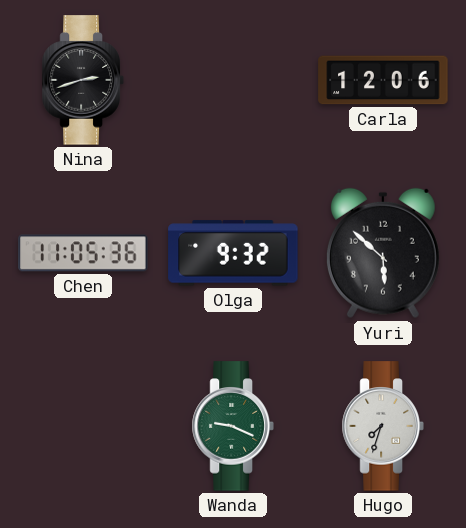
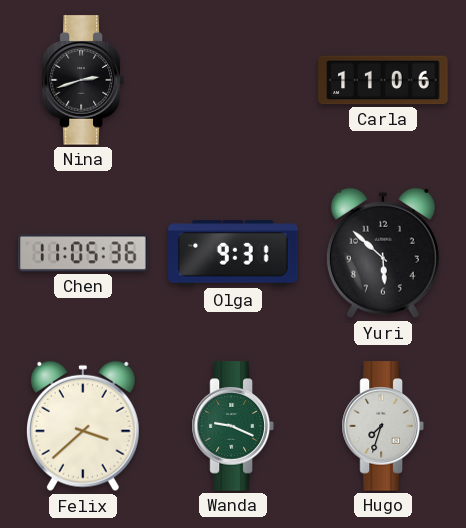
Carla: 12:06 -> 11:06
Olga: 9:32 -> 9:31
Felix: none -> 3:38
